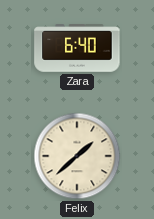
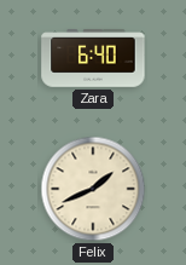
Felix: 1:38 -> 1:41
